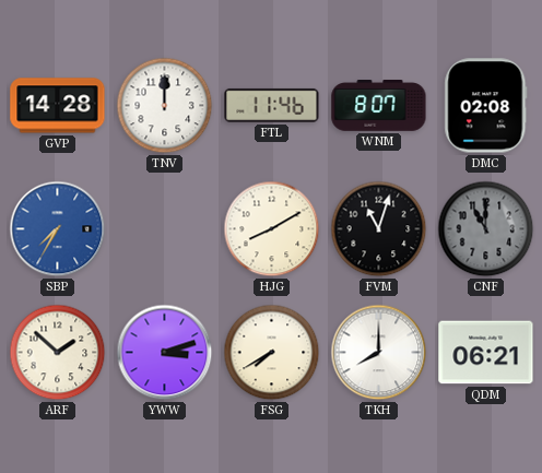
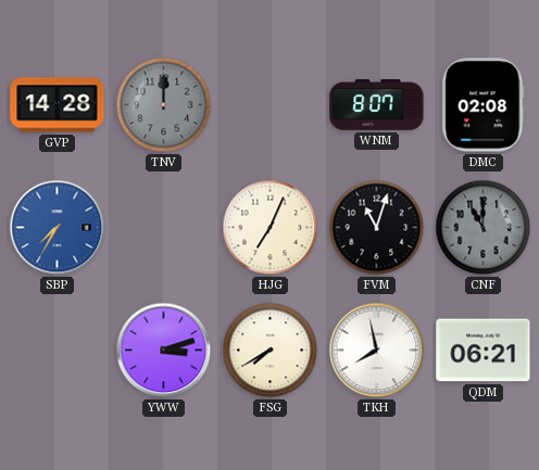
TNV dial: white -> grey
FTL: 11:46 -> none
HJG: 8:10 -> 7:04
ARF: 1:52 -> none
TKH: 8:00 -> 7:58
